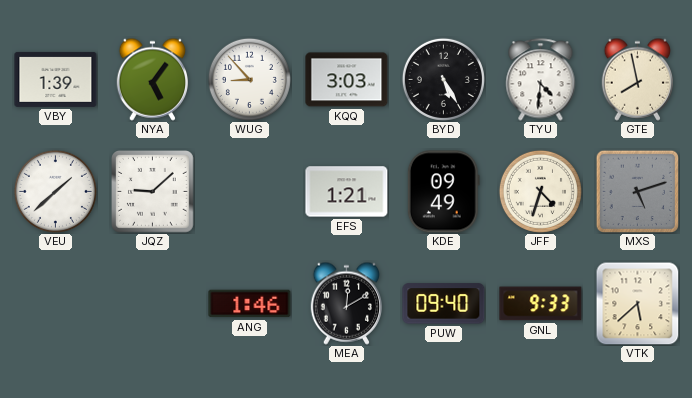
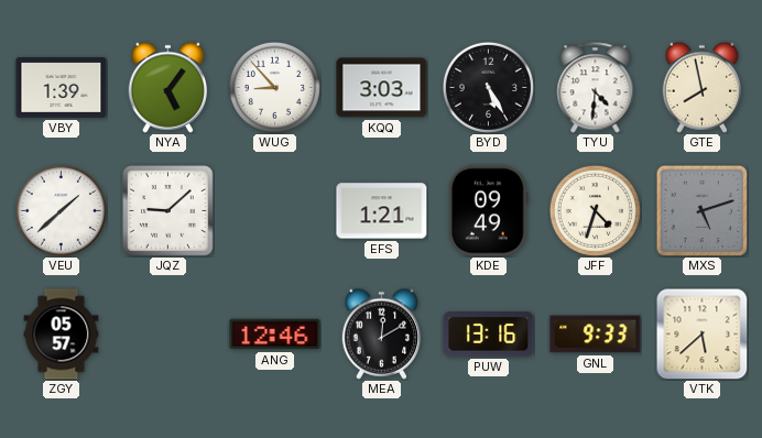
ZGY: none -> 05:57
ANG: 1:46 -> 12:46
PUW: 09:40 -> 13:16
